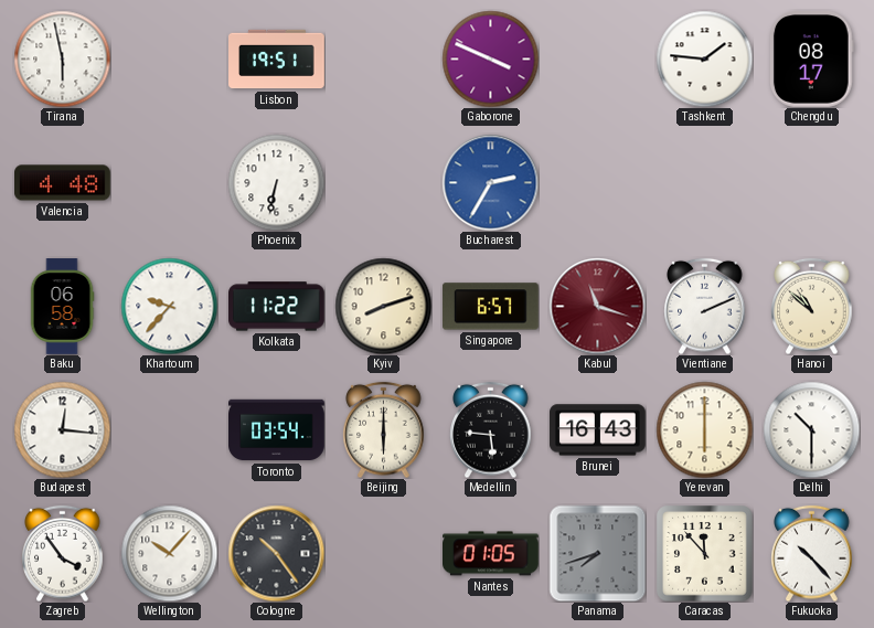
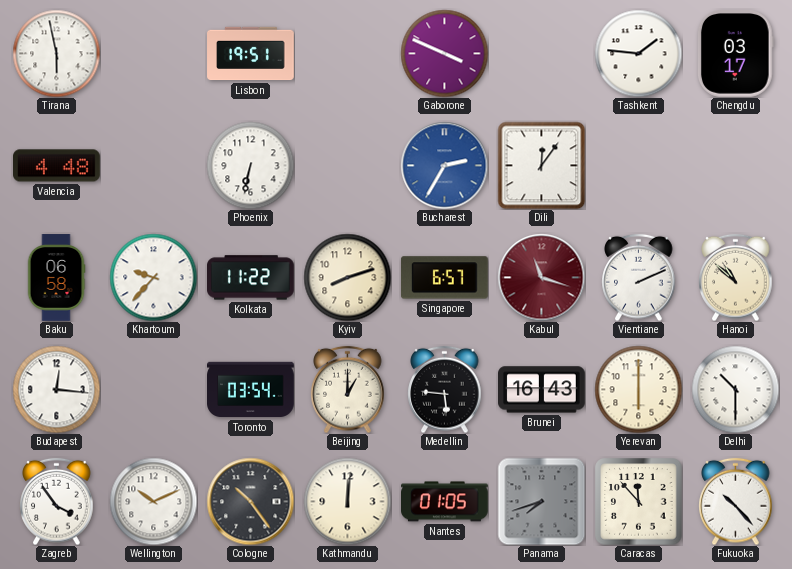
Chengdu: 08:17 -> 03:17
Dili: none -> 12:06
Beijing: 6:00 -> 1:00
Wellington: 10:07 -> 10:11
Kathmandu: none -> 12:01
